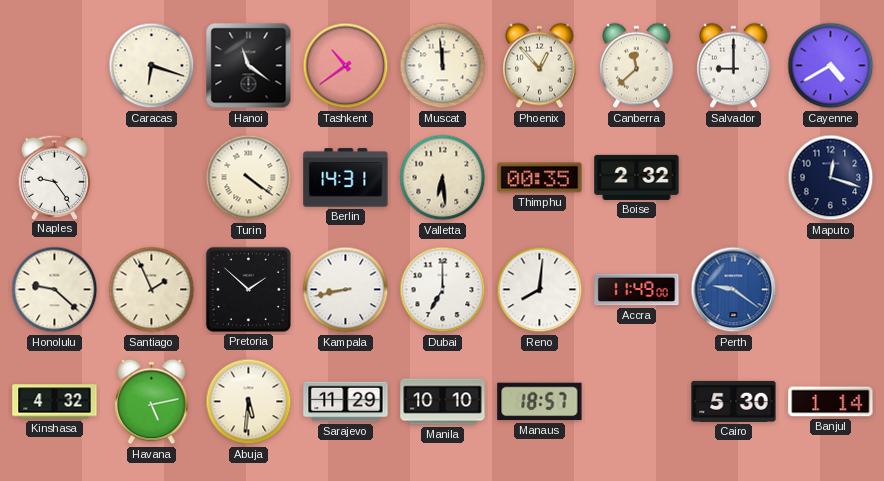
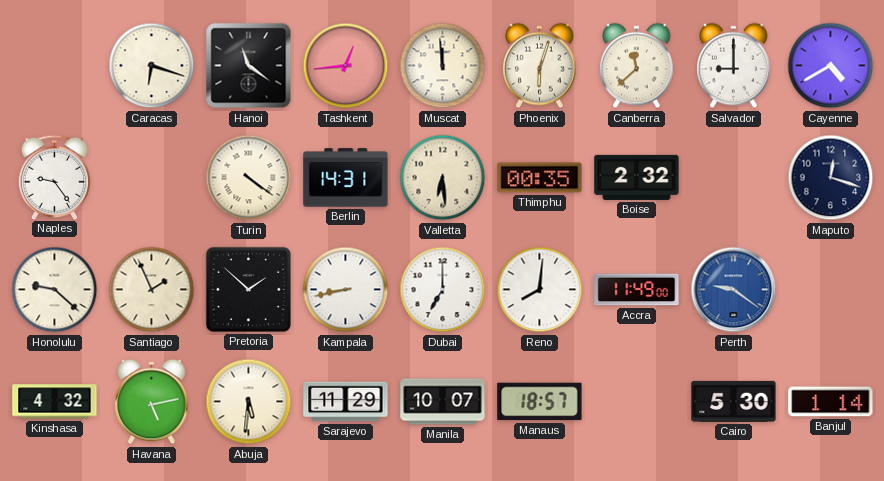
Tashkent: 10:39 -> 12:44
Phoenix: 12:53 -> 6:03
Manila: 10:10 -> 10:07
